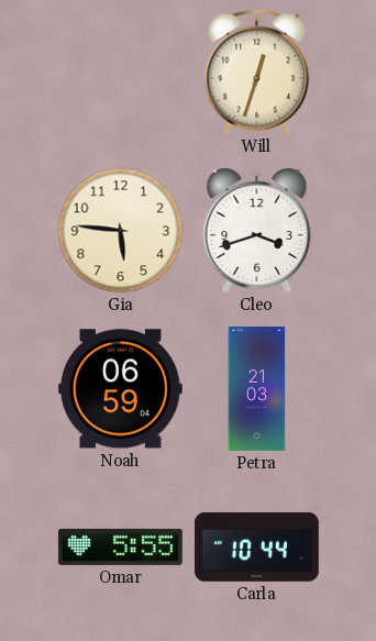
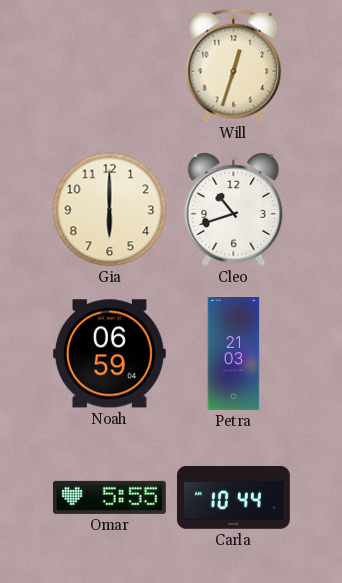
Gia: 5:46 -> 6:00
Cleo: 3:42 -> 10:42
